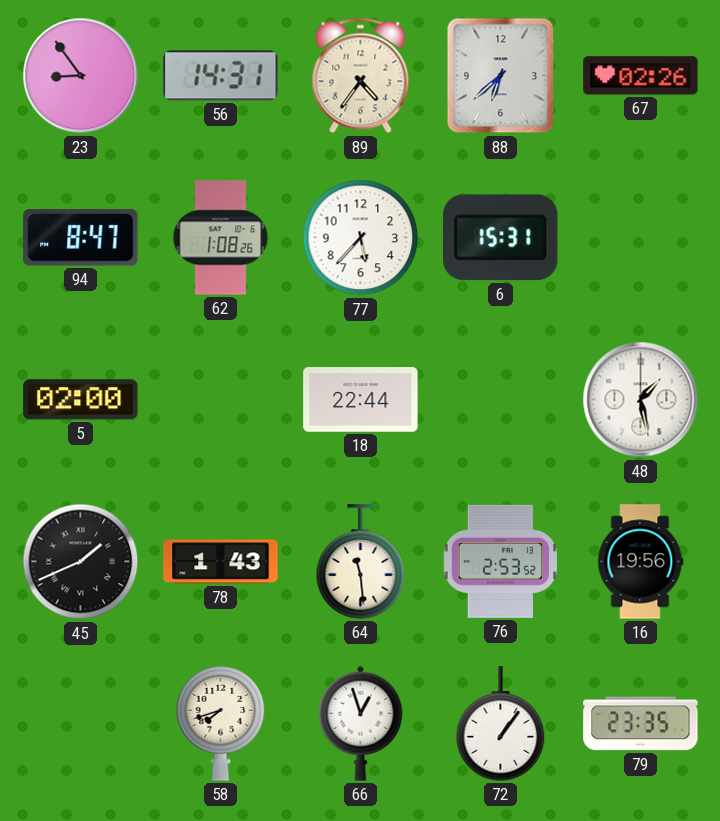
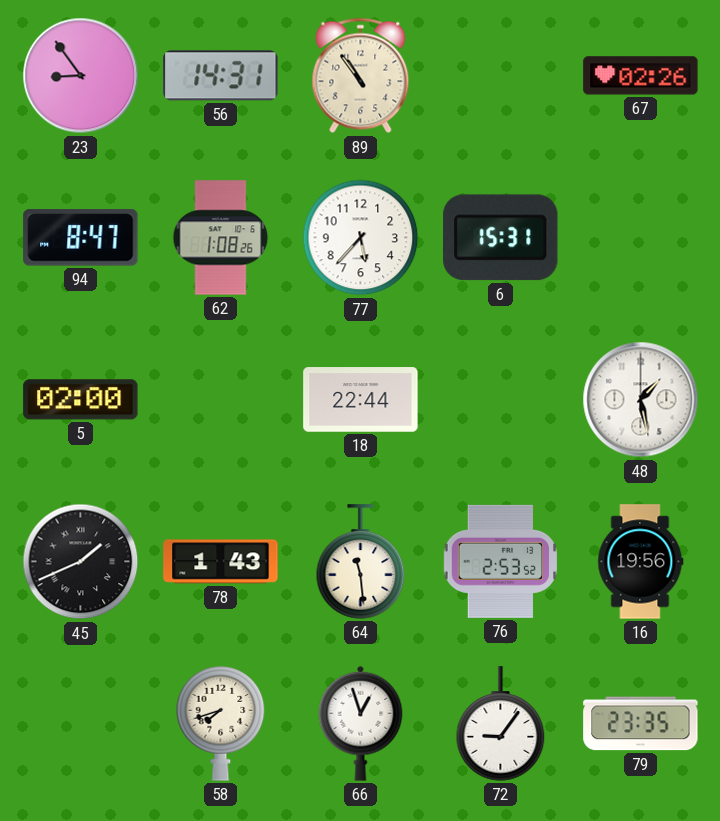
89: 4:36 -> 10:54
88: 6:38 -> none
72: 1:06 -> 9:06
